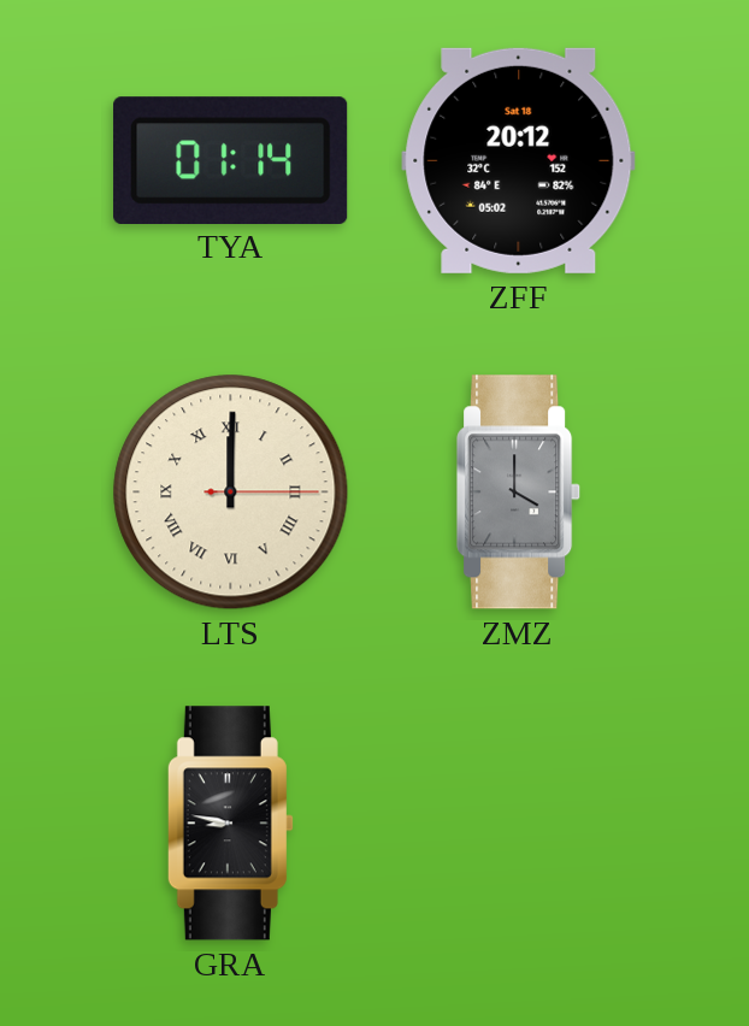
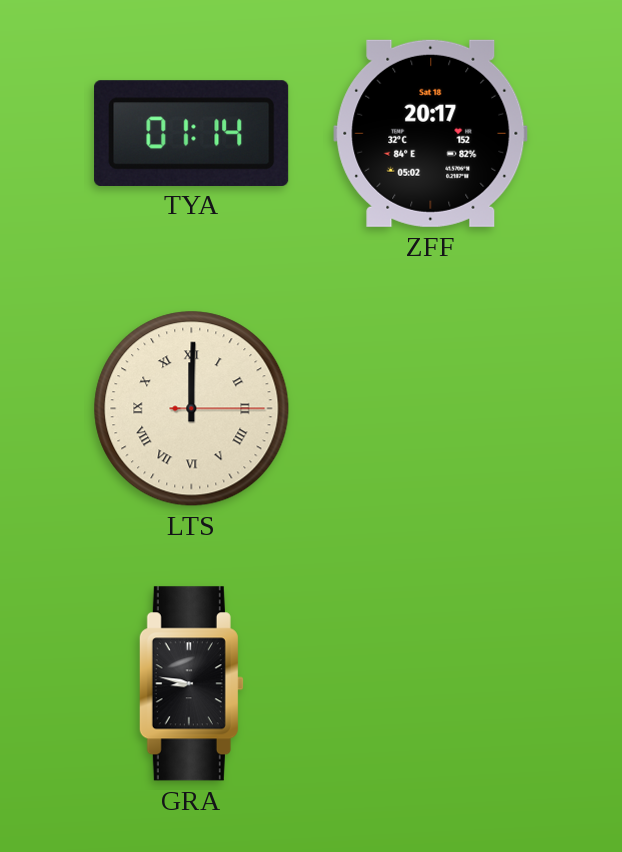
ZFF: 20:12 -> 20:17
ZMZ: 4:00 -> none
